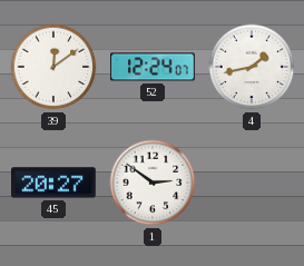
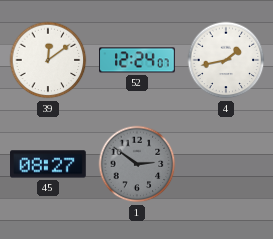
45: 20:27 -> 08:27
1 dial: white -> grey
